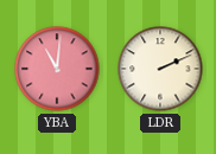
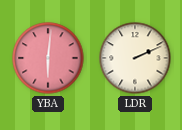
YBA: 11:01 -> 6:01
